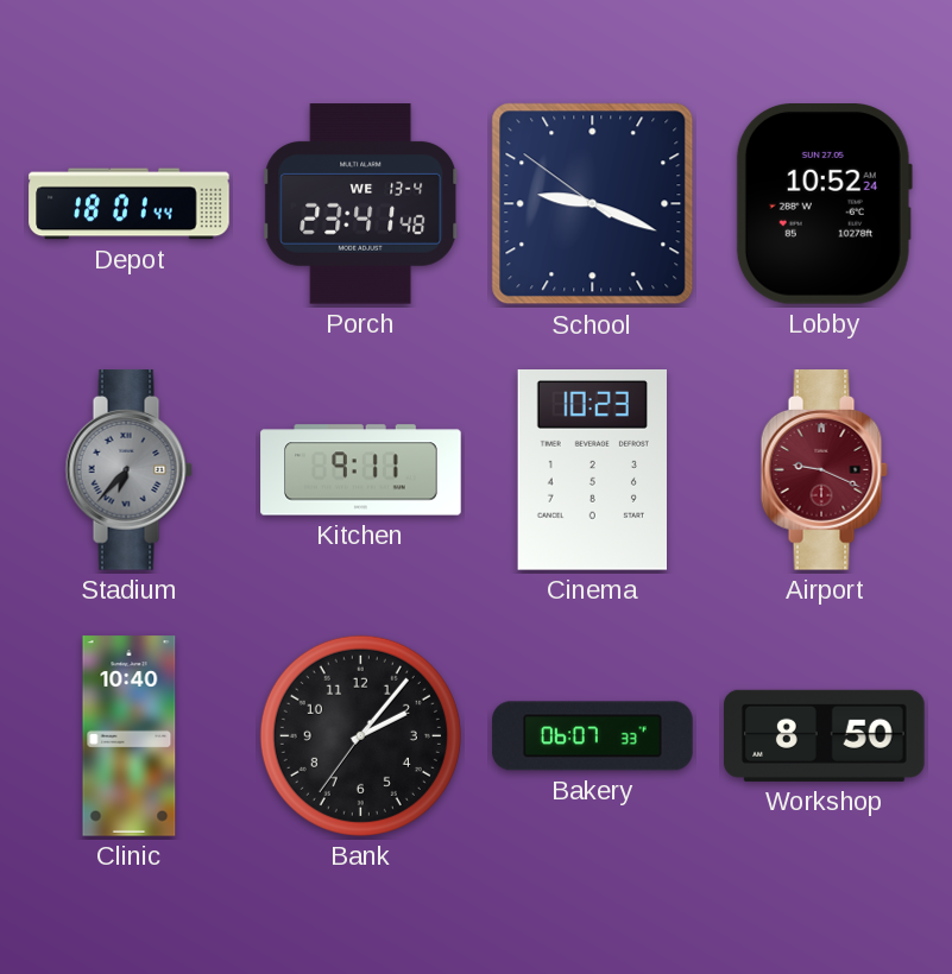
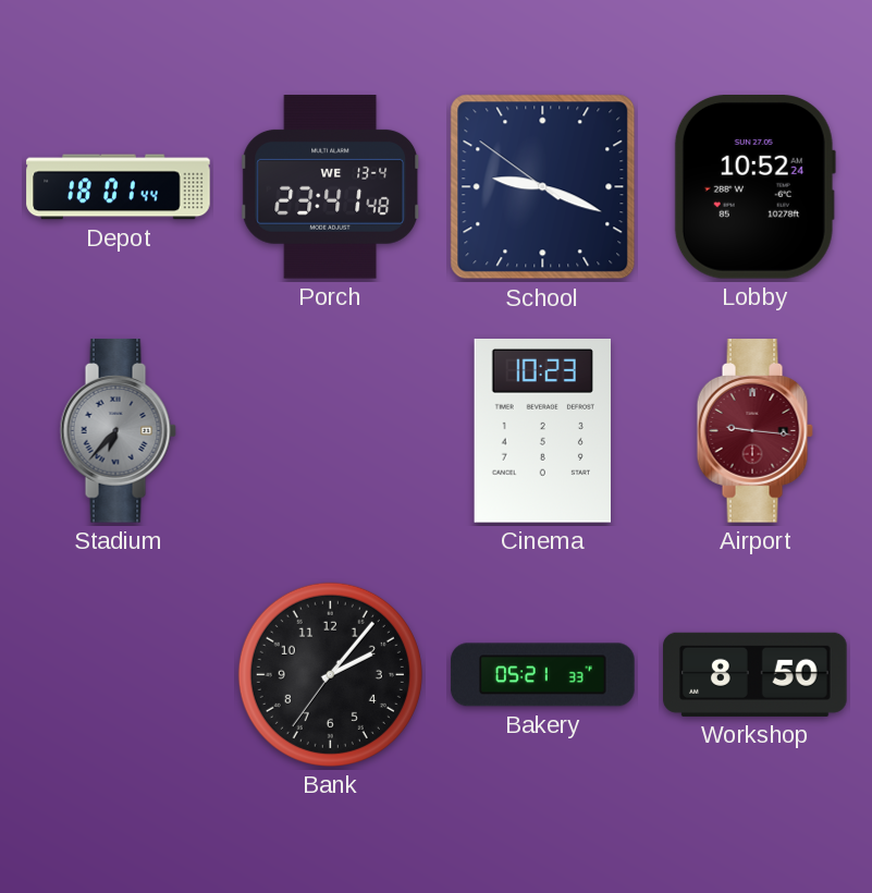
Kitchen: 9:11 -> none
Airport: 9:19 -> 9:16
Clinic: 10:40 -> none
Bakery: 06:07 -> 05:21
